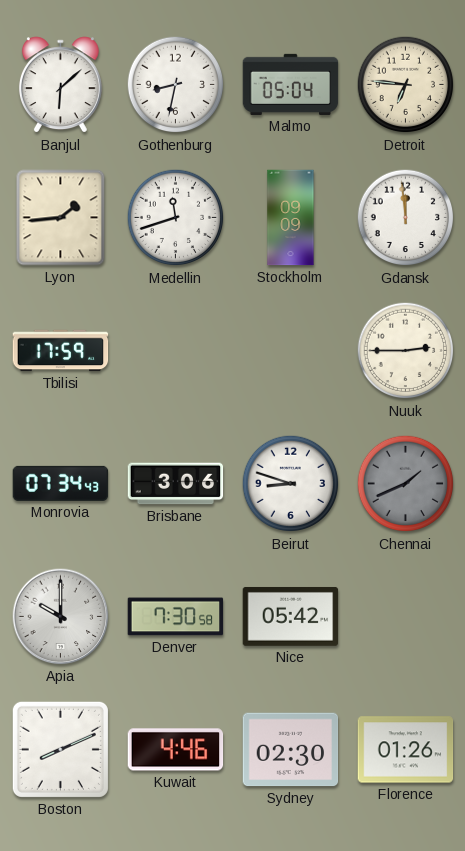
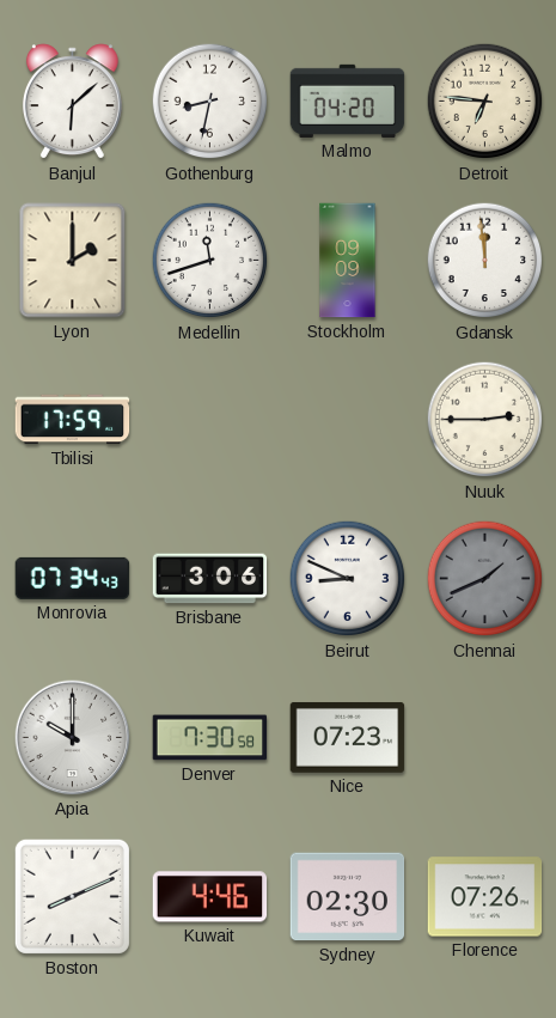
Malmo: 05:04 -> 04:20
Lyon: 1:44 -> 2:00
Beirut: 8:48 -> 8:49
Nice: 05:42 -> 07:23
Florence: 01:26 -> 07:26
